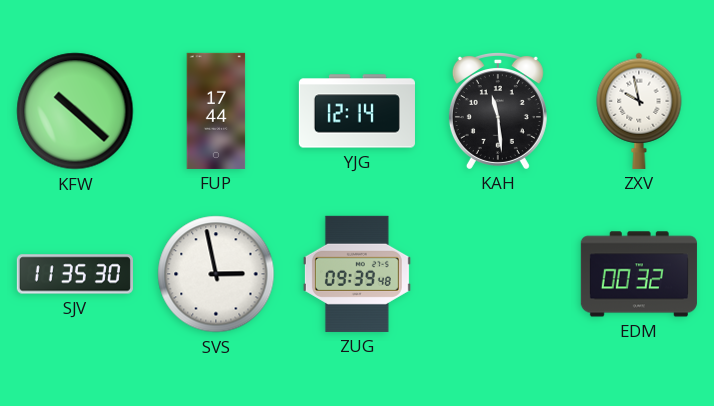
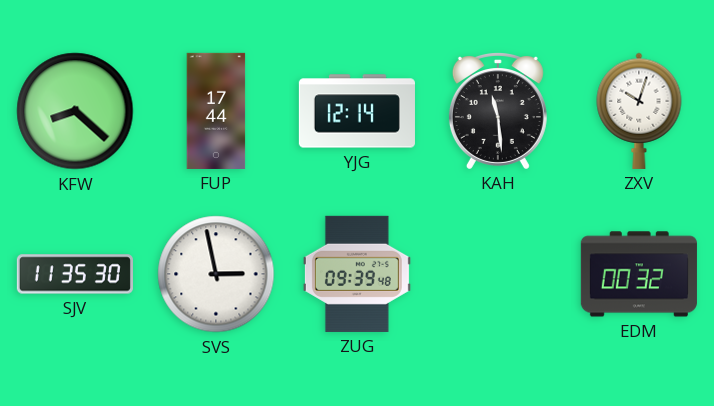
KFW: 10:22 -> 8:22
ZXV: 9:58 -> 10:03
